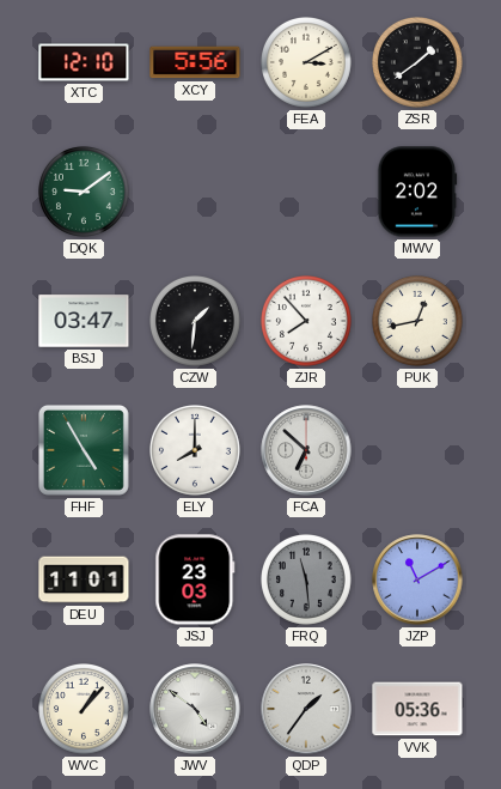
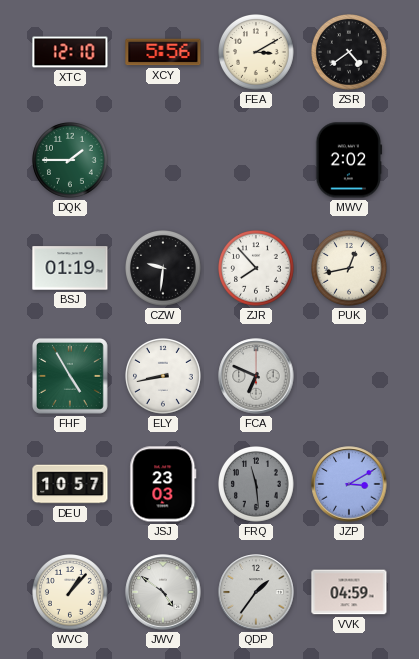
ZSR: 1:39 -> 4:39
DQK: 9:09 -> 1:45
BSJ: 03:47 -> 01:19
CZW: 1:31 -> 9:31
ELY: 8:00 -> 8:43
FCA: 6:52 -> 6:49
DEU: 11:01 -> 10:57
JZP: 11:10 -> 3:10
VVK: 05:36 -> 04:59
